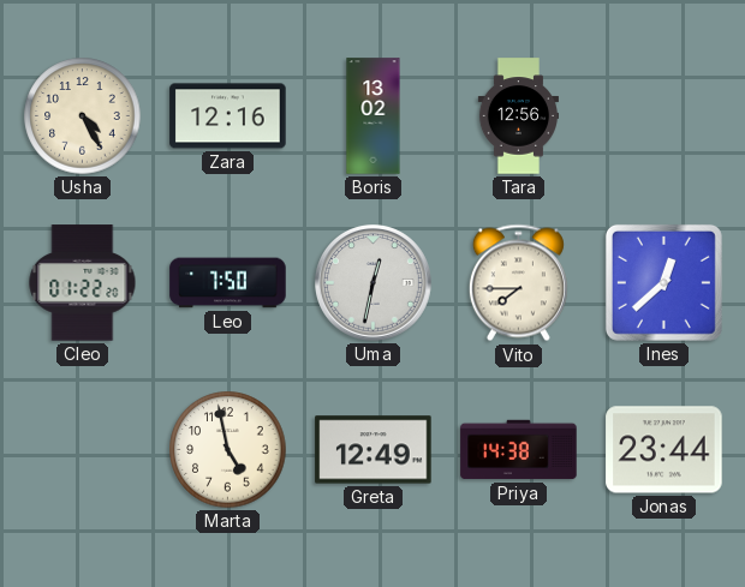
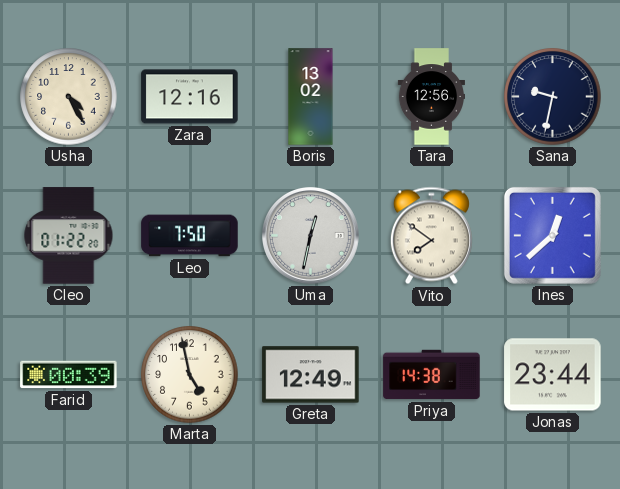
Sana: none -> 9:32
Vito: 7:45 -> 7:51
Farid: none -> 00:39
